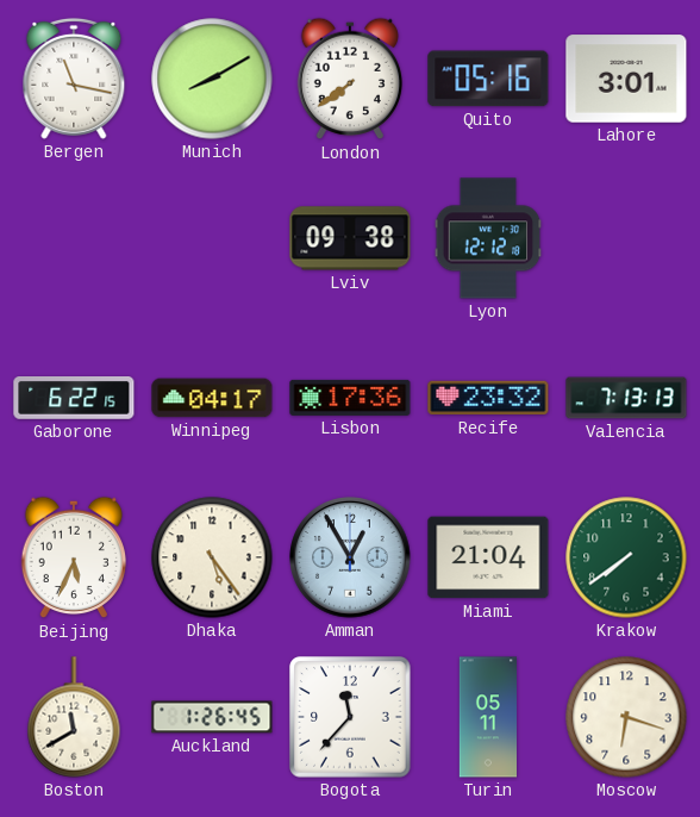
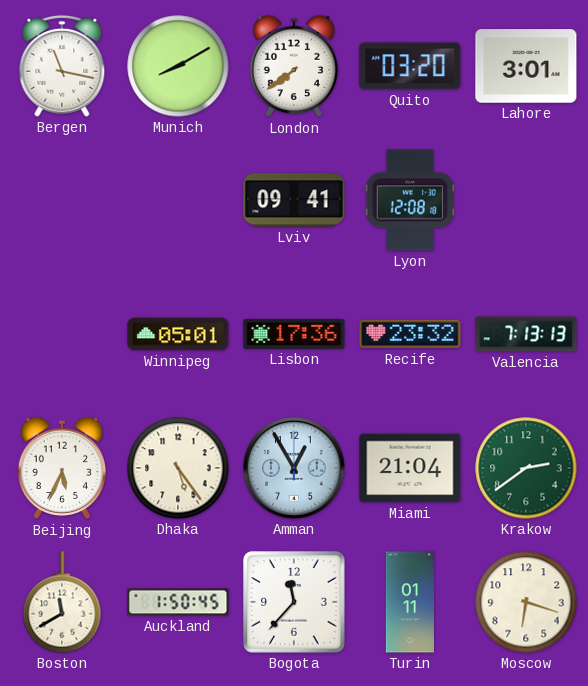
Quito: 05:16 -> 03:20
Lviv: 09:38 -> 09:41
Lyon: 12:12 -> 12:08
Gaborone: 6:22 -> none
Winnipeg: 04:17 -> 05:01
Krakow: 7:39 -> 2:39
Auckland: 1:26 -> 1:50
Turin: 05:11 -> 01:11
